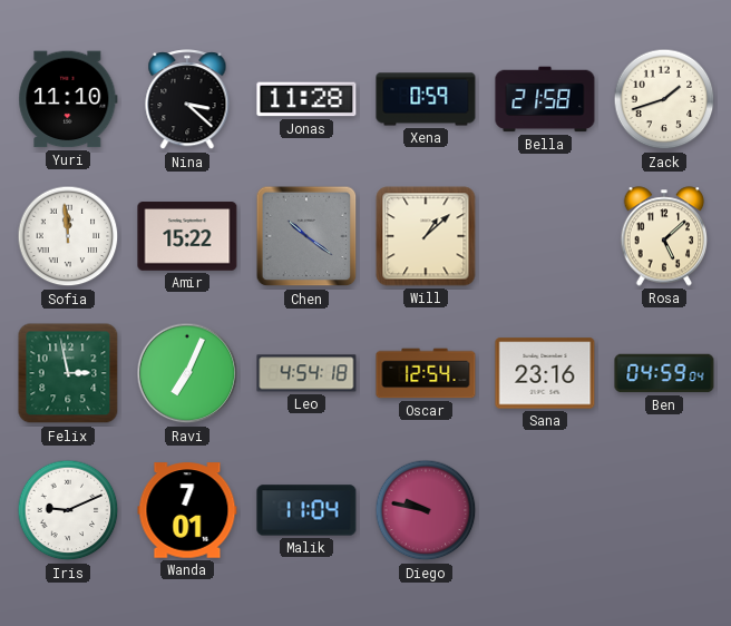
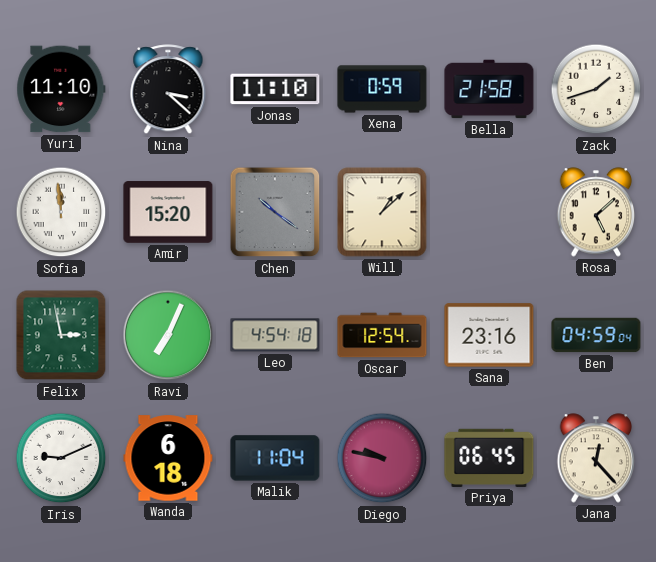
Jonas: 11:28 -> 11:10
Amir: 15:22 -> 15:20
Wanda: 7:01 -> 6:18
Priya: none -> 06:45
Jana: none -> 12:23
